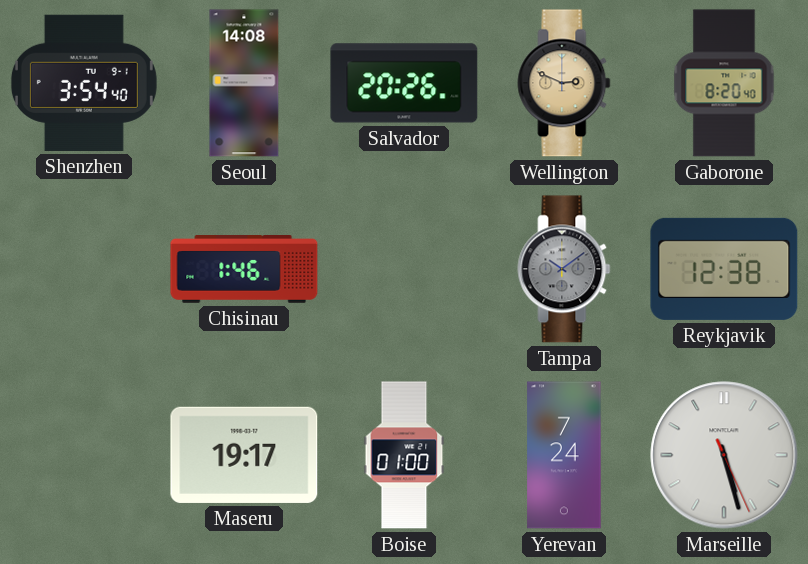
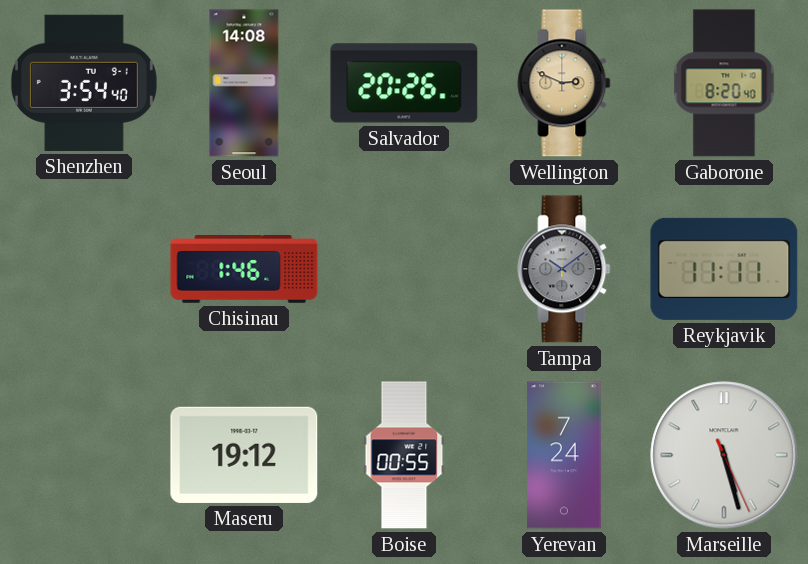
Reykjavik: 12:38 -> 11:11
Maseru: 19:17 -> 19:12
Boise: 01:00 -> 00:55
